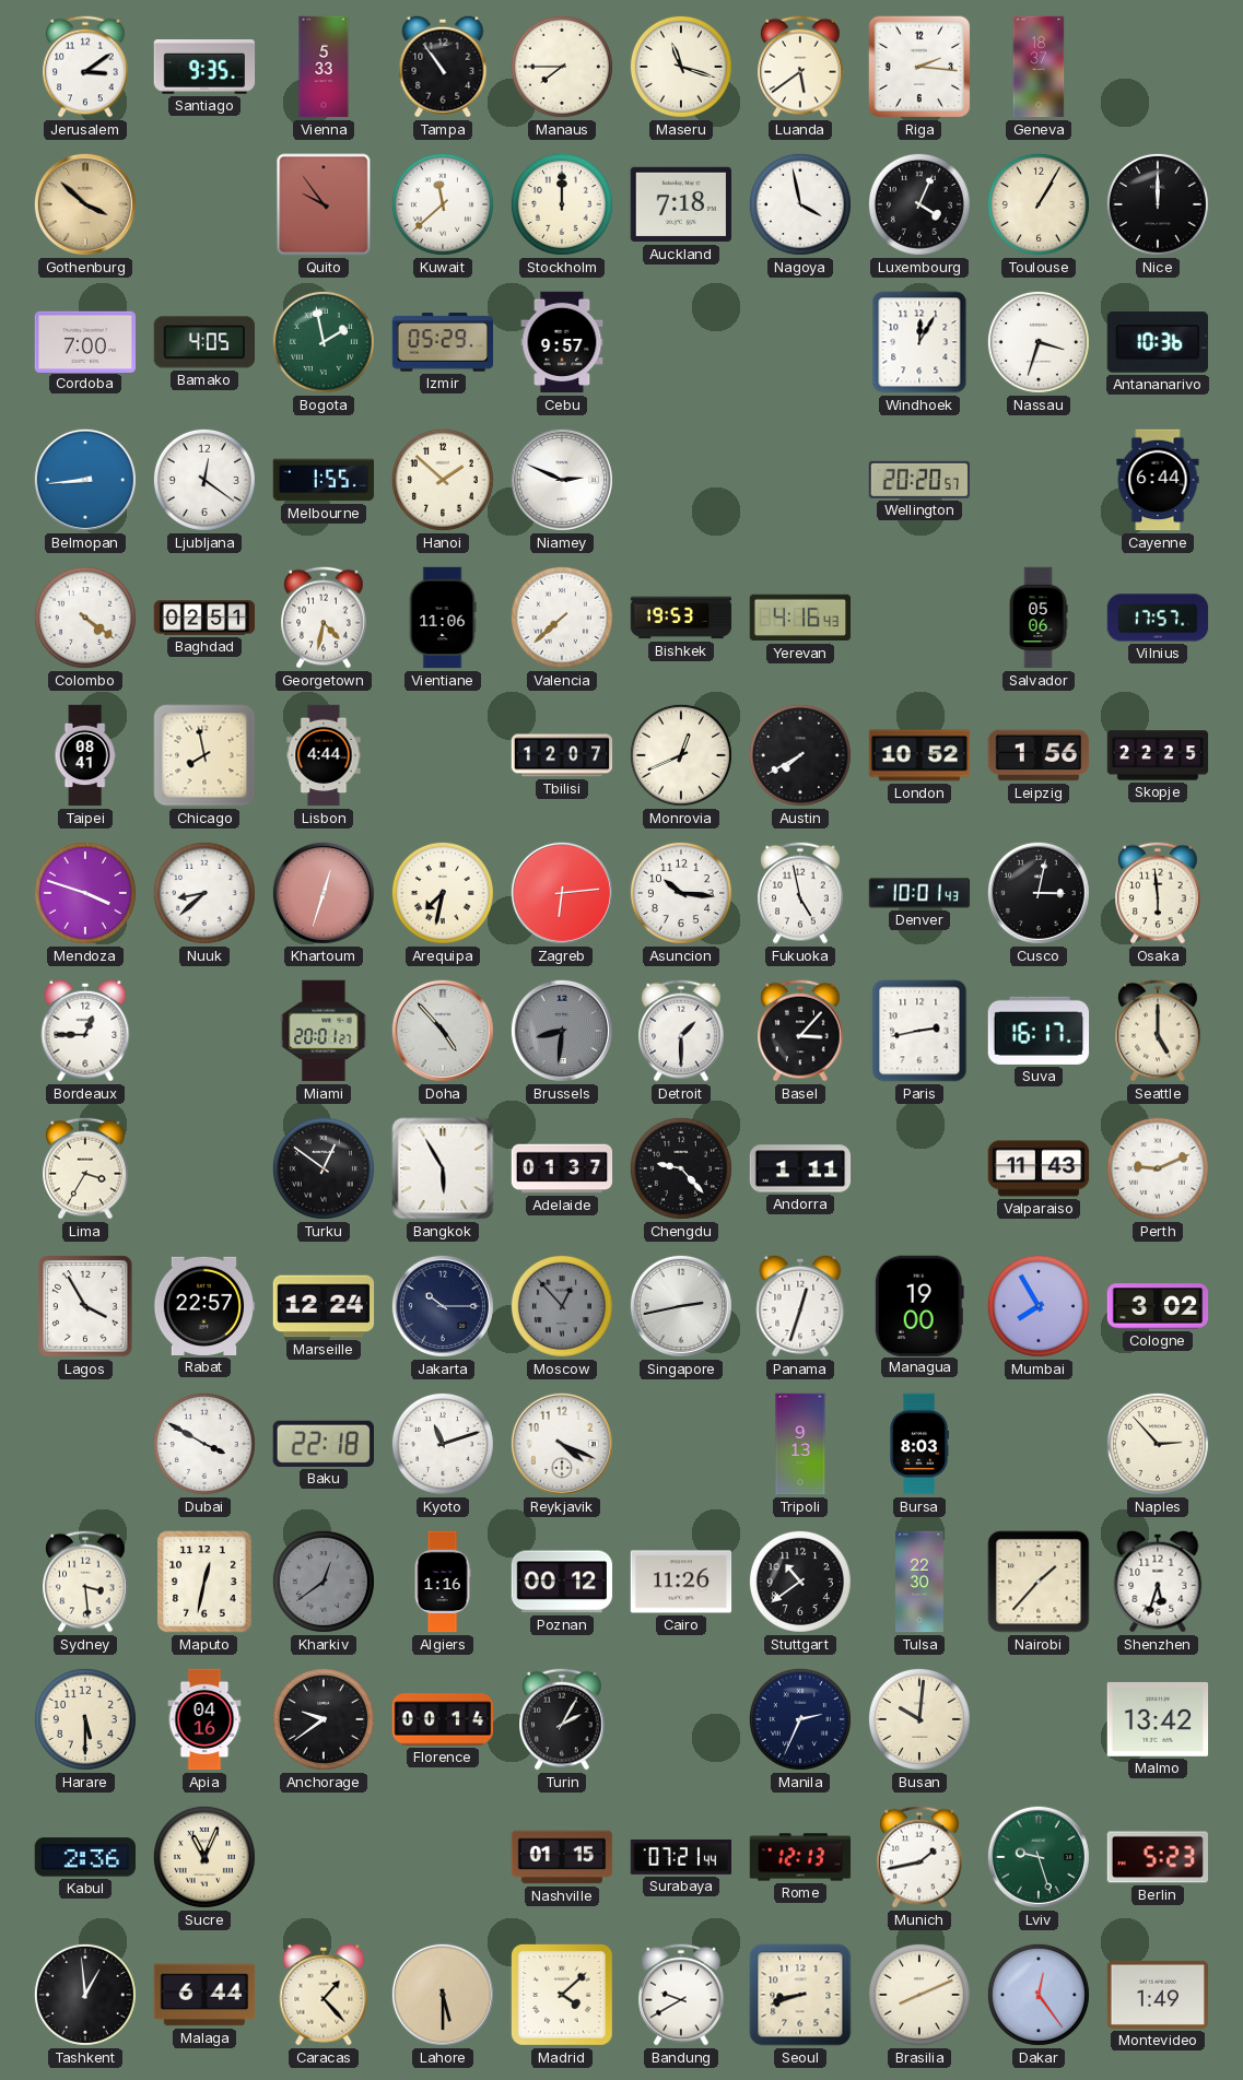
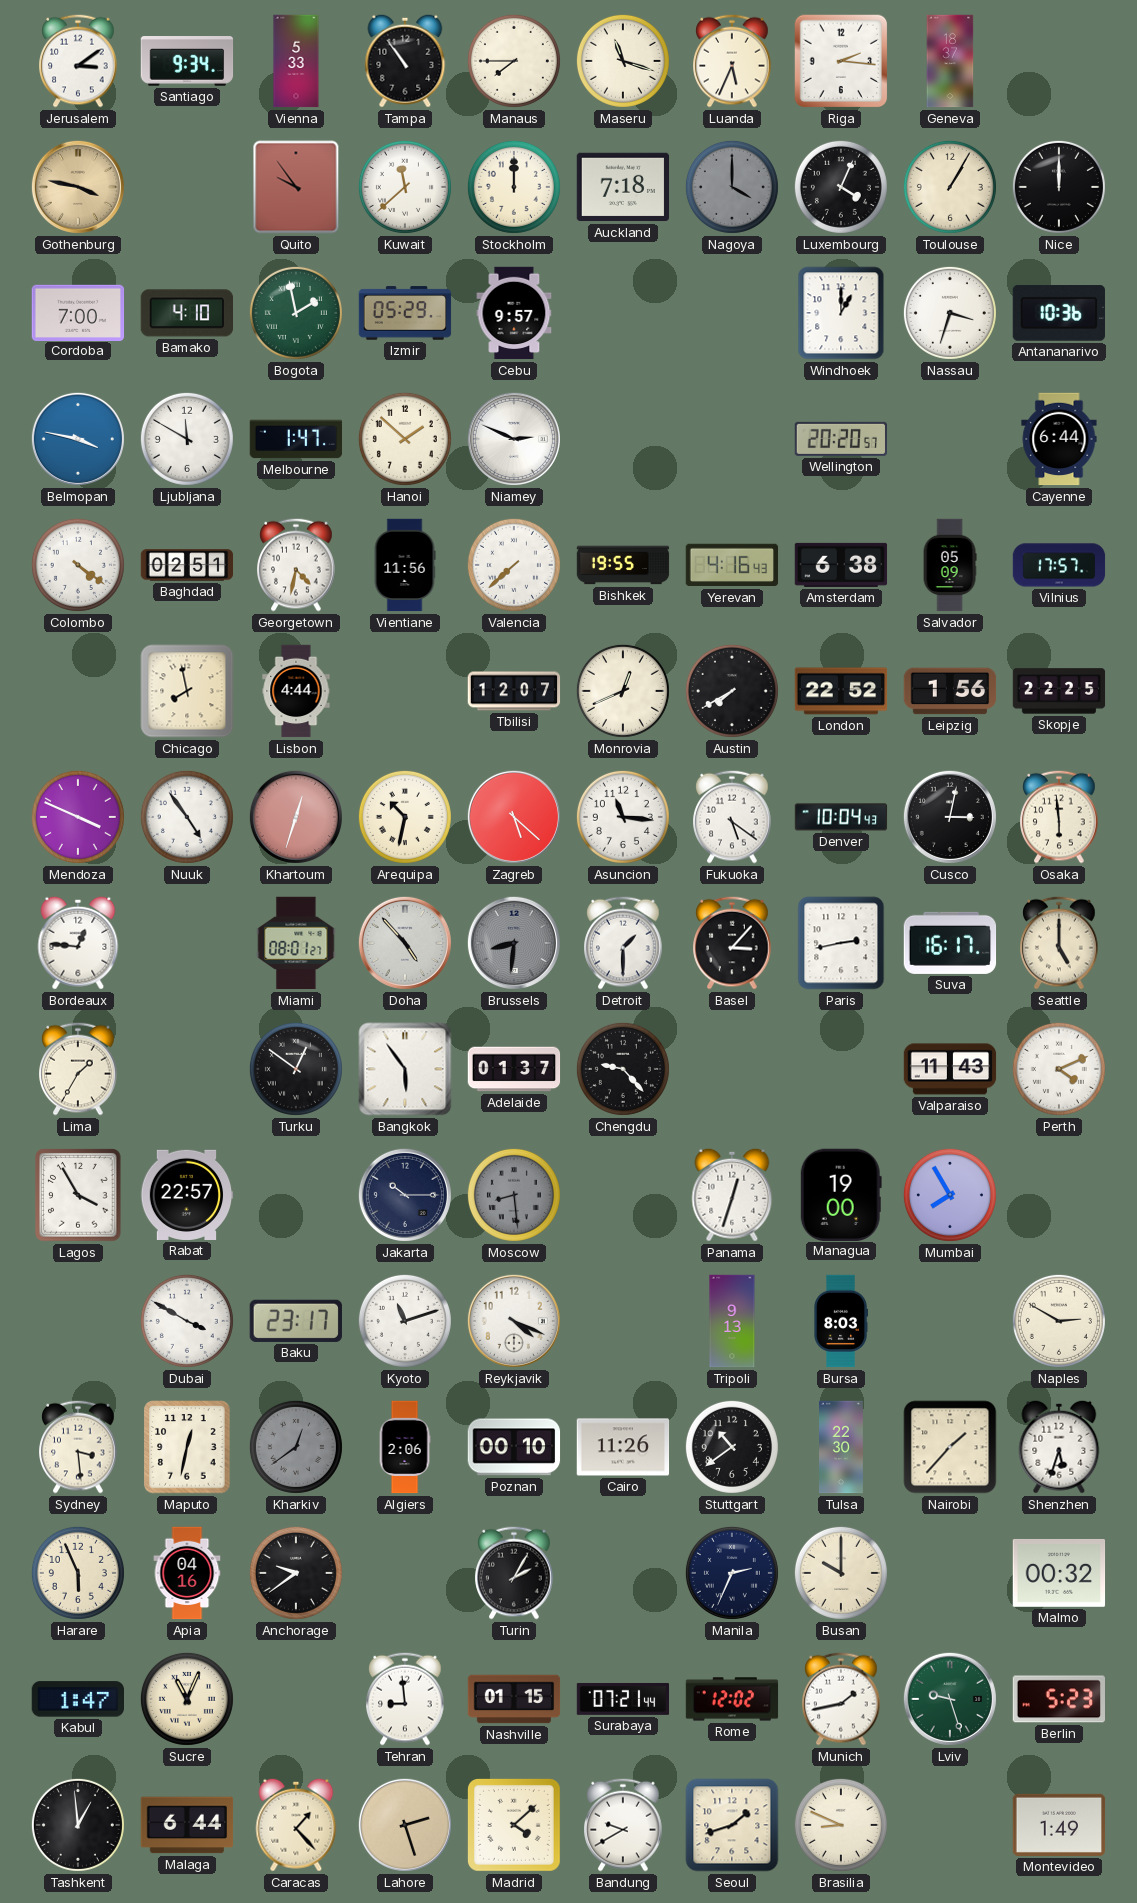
Santiago: 9:35 -> 9:34
Luanda: 5:39 -> 5:34
Gothenburg: 3:52 -> 3:47
Nagoya: 3:58 -> 4:00
Nagoya dial: white -> grey
Bamako: 4:05 -> 4:10
Windhoek: 12:05 -> 1:00
Belmopan: 8:44 -> 3:47
Ljubljana: 12:21 -> 11:50
Melbourne: 1:55 -> 1:47
Vientiane: 11:06 -> 11:56
Bishkek: 19:53 -> 19:55
Amsterdam: none -> 6:38
Salvador: 05:06 -> 05:09
Taipei: 08:41 -> none
London: 10:52 -> 22:52
Mendoza: 3:48 -> 3:49
Nuuk: 8:38 -> 4:54
Arequipa: 7:32 -> 10:32
Zagreb: 6:14 -> 5:22
Asuncion: 10:16 -> 11:16
Fukuoka: 4:58 -> 5:21
Denver: 10:01 -> 10:04
Bordeaux: 12:45 -> 12:46
Miami: 20:01 -> 08:01
Lima: 3:35 -> 1:35
Bangkok: 5:55 -> 5:54
Andorra: 1:11 -> none
Perth: 9:11 -> 4:11
Marseille: 12:24 -> none
Moscow: 12:53 -> 8:29
Singapore: 2:43 -> none
Cologne: 3:02 -> none
Baku: 22:18 -> 23:17
Naples: 2:53 -> 2:50
Algiers: 1:16 -> 2:06
Poznan: 00:12 -> 00:10
Harare: 5:30 -> 5:56
Florence: 00:14 -> none
Busan: 10:01 -> 10:00
Malmo: 13:42 -> 00:32
Kabul: 2:36 -> 1:47
Tehran: none -> 8:59
Rome: 12:13 -> 12:02
Lahore: 5:30 -> 2:27
Seoul: 8:42 -> 1:42
Brasilia: 8:11 -> 8:49
Dakar: 12:24 -> none
